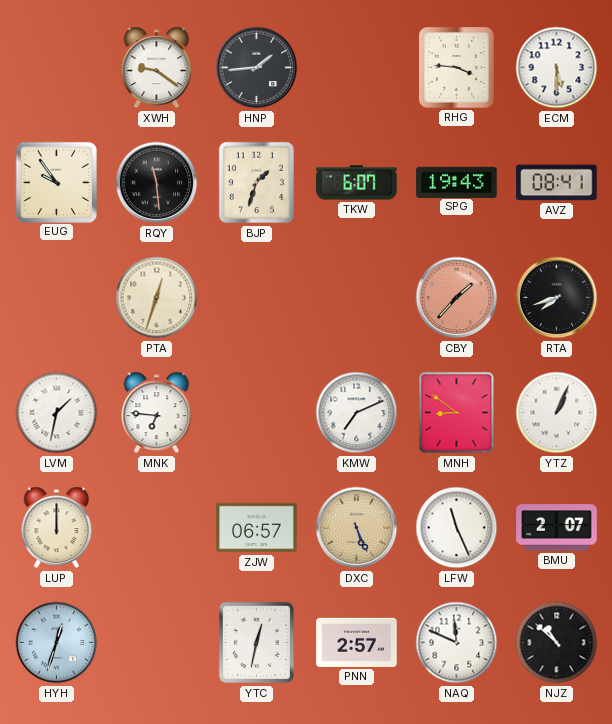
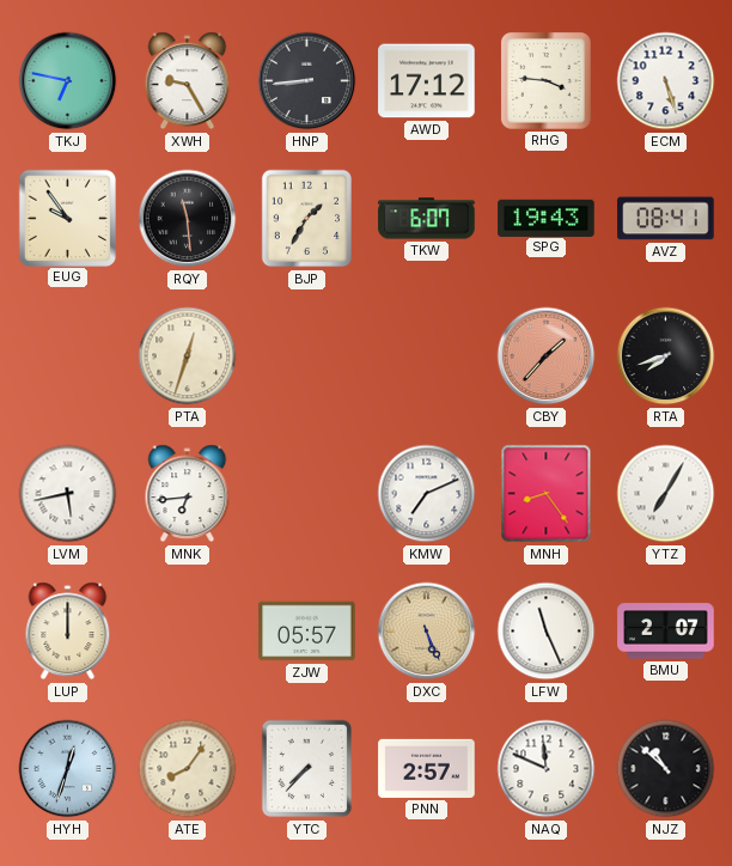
TKJ: none -> 6:47
XWH: 9:21 -> 9:25
HNP: 1:44 -> 8:44
AWD: none -> 17:12
ECM: 5:30 -> 5:27
BJP: 1:33 -> 1:35
LVM: 1:32 -> 5:43
MNK: 6:46 -> 6:44
MNH: 8:51 -> 8:24
YTZ: 1:04 -> 7:05
ZJW: 06:57 -> 05:57
ATE: none -> 8:06
YTC: 12:32 -> 7:37
